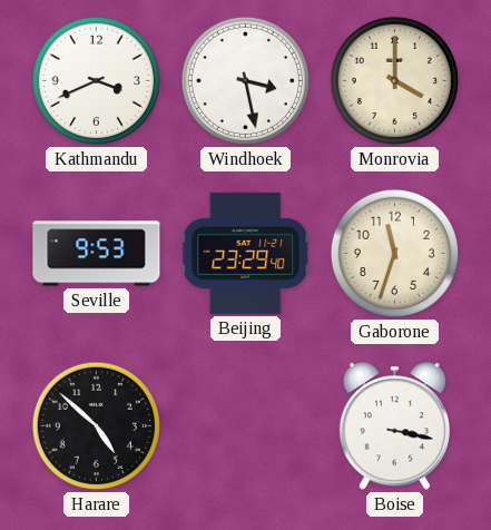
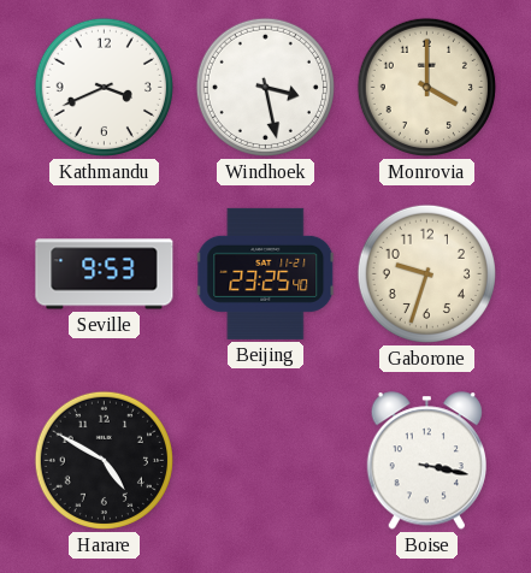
Beijing: 23:29 -> 23:25
Gaborone: 11:33 -> 9:33
Harare: 4:52 -> 4:50
